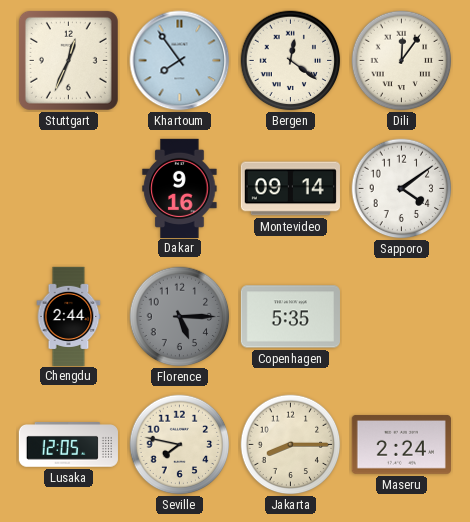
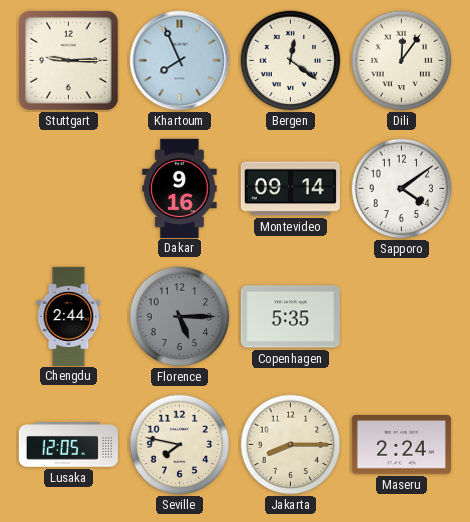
Stuttgart: 12:34 -> 9:15
Khartoum: 7:54 -> 7:56
